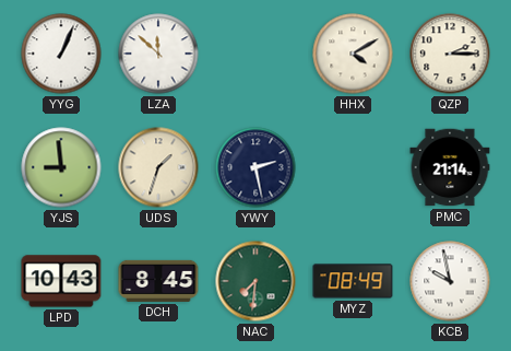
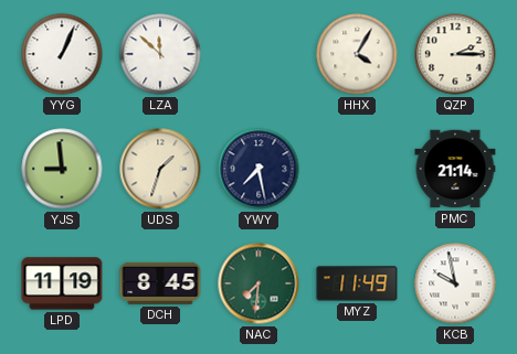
HHX: 4:10 -> 4:05
YWY: 2:28 -> 7:28
LPD: 10:43 -> 11:19
MYZ: 08:49 -> 11:49
